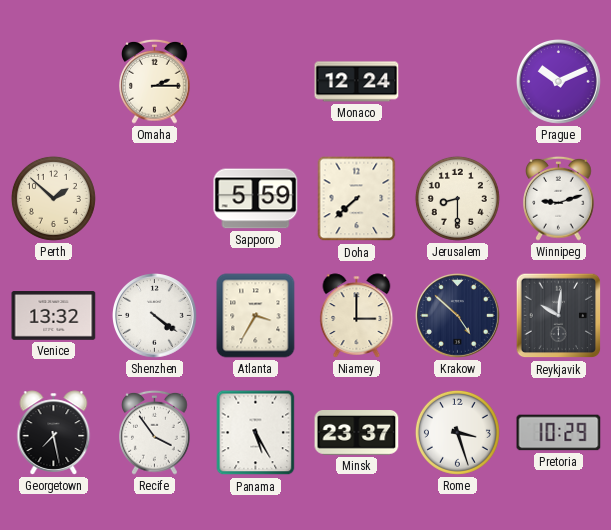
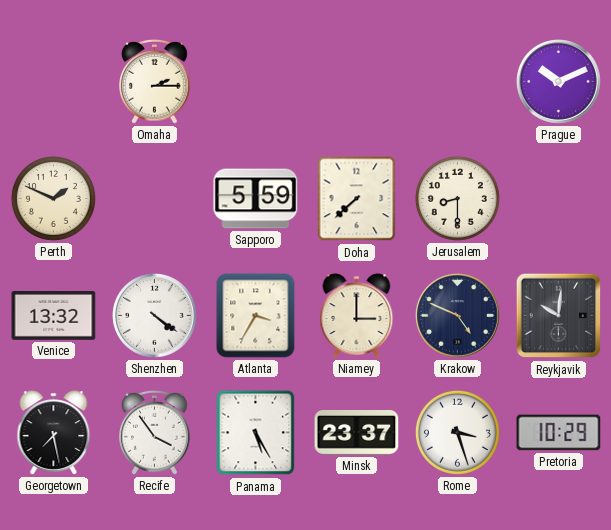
Monaco: 12:24 -> none
Perth: 1:52 -> 1:49
Winnipeg: 9:12 -> none
Krakow: 4:52 -> 4:49
